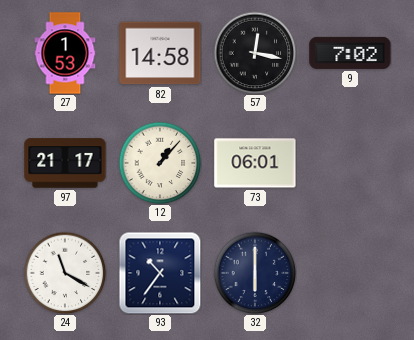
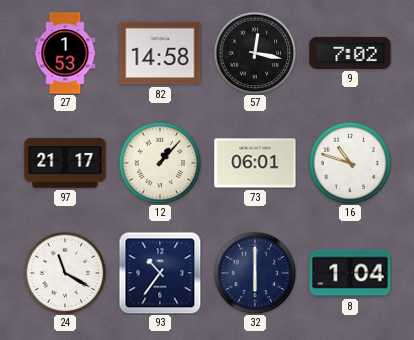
16: none -> 10:48
8: none -> 1:04
